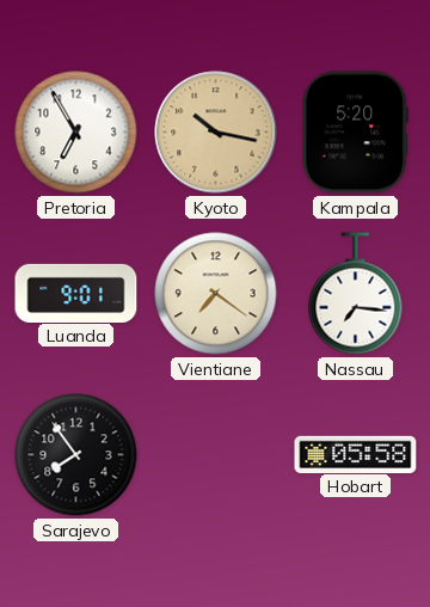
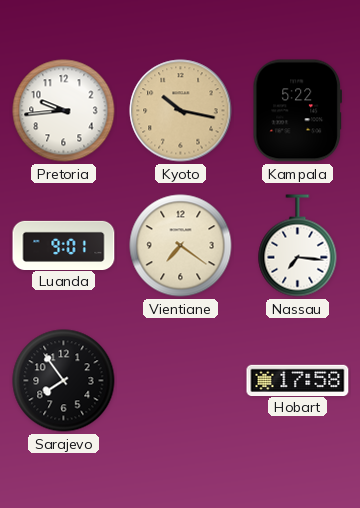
Pretoria: 6:55 -> 9:44
Kampala: 5:20 -> 5:22
Hobart: 05:58 -> 17:58
